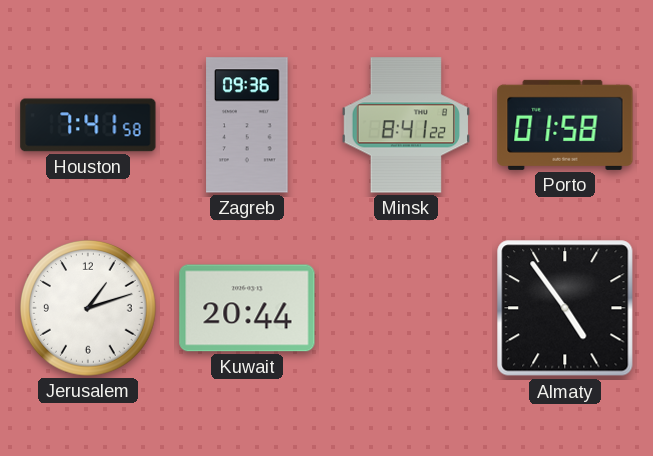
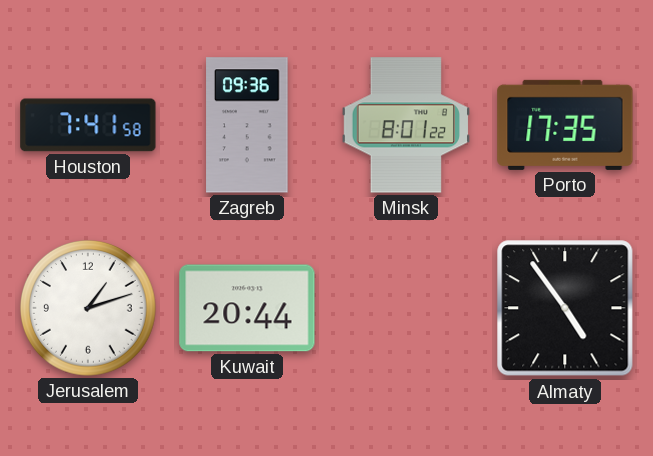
Minsk: 8:41 -> 8:01
Porto: 01:58 -> 17:35
